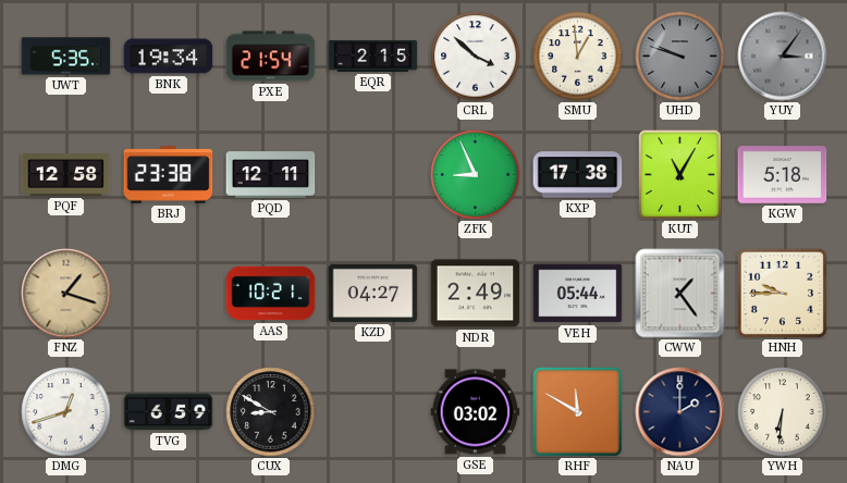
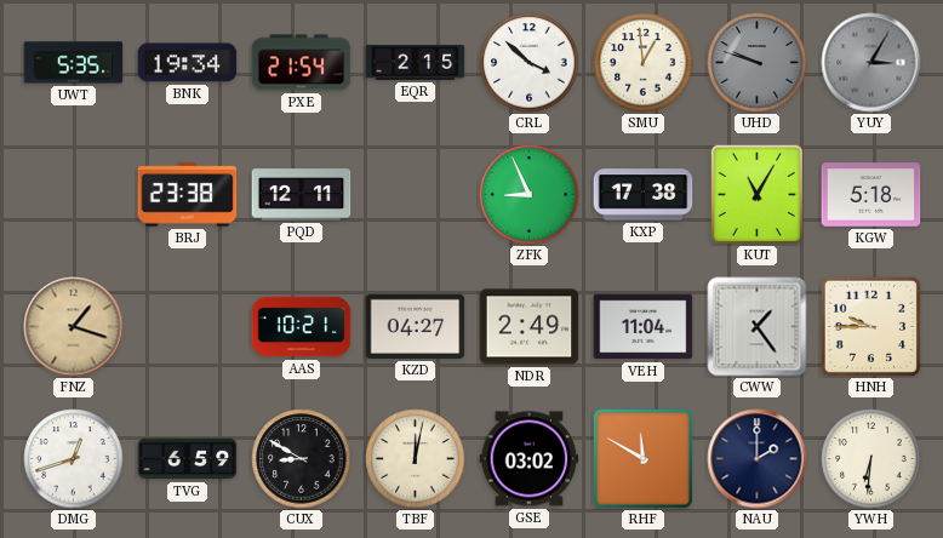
YUY: 3:06 -> 3:05
PQF: 12:58 -> none
VEH: 05:44 -> 11:04
TBF: none -> 12:02
